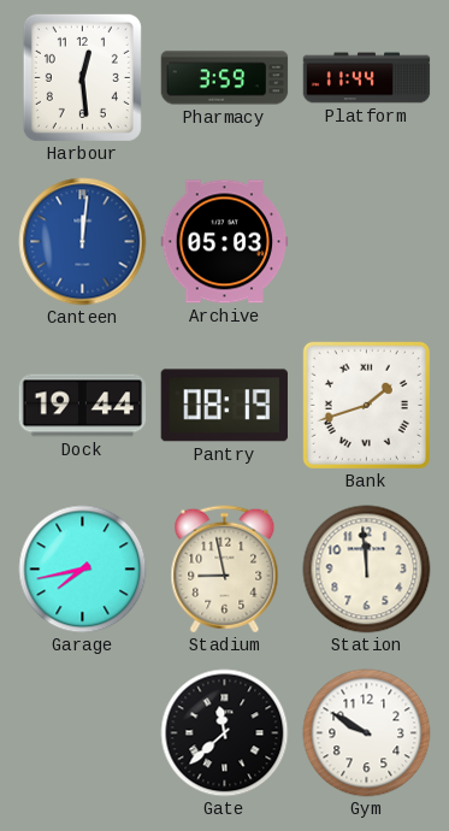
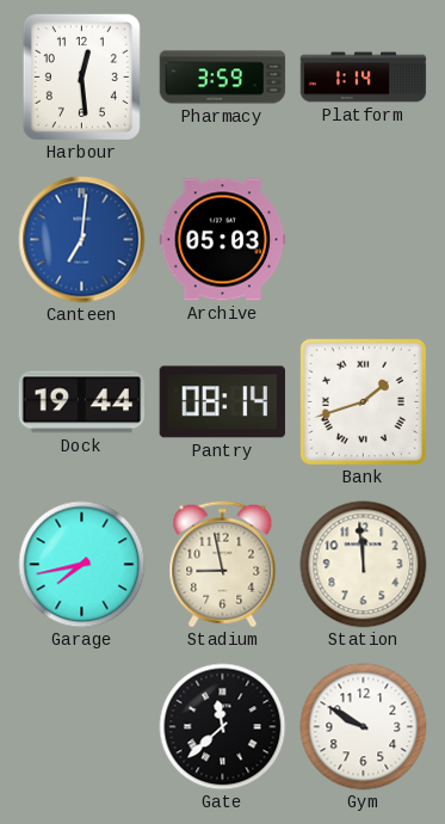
Platform: 11:44 -> 1:14
Canteen: 12:01 -> 7:01
Pantry: 08:19 -> 08:14
